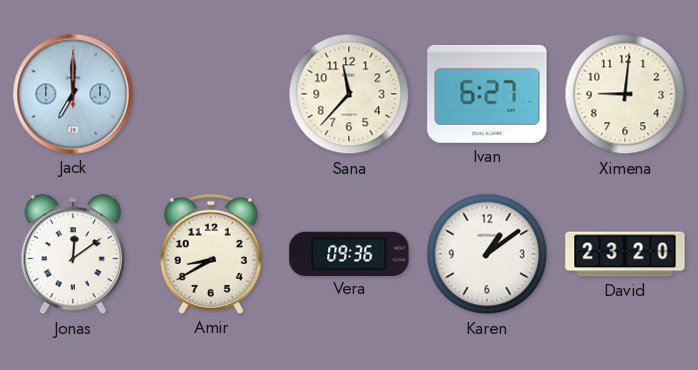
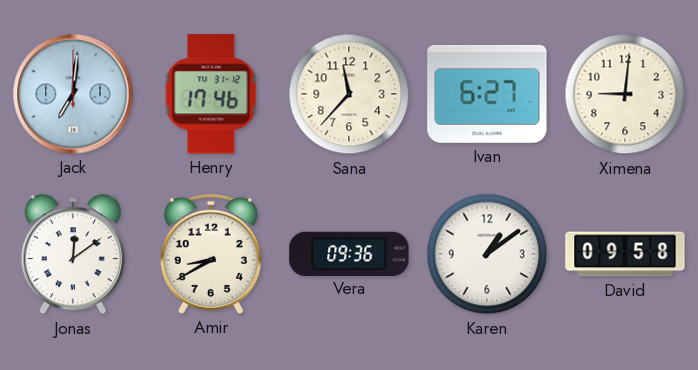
Jack: 7:00 -> 7:01
Henry: none -> 17:46
David: 23:20 -> 09:58
